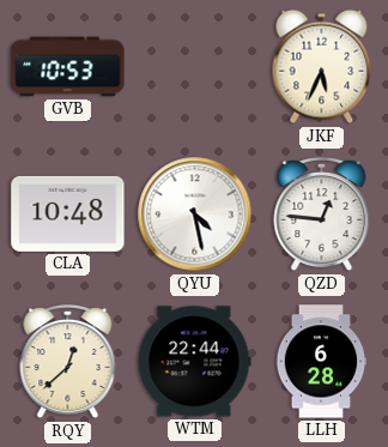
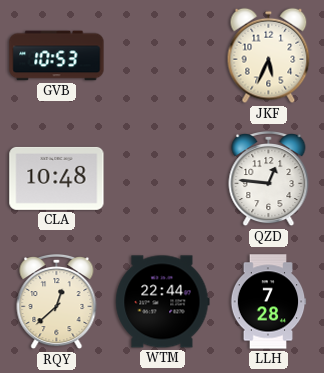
QYU: 4:28 -> none
LLH: 6:28 -> 7:28
